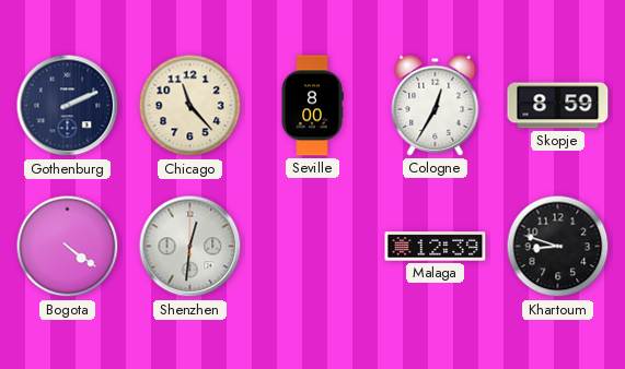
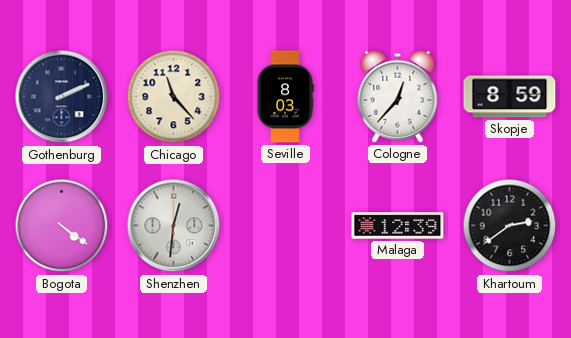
Seville: 8:00 -> 8:03
Cologne: 12:35 -> 12:37
Khartoum: 8:48 -> 2:39
